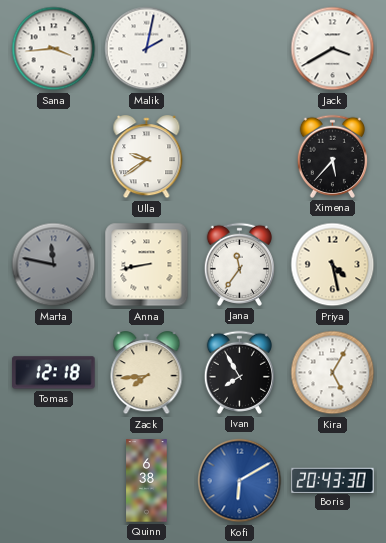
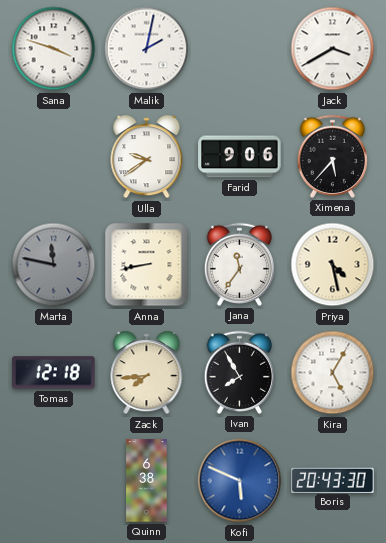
Sana: 3:44 -> 3:48
Farid: none -> 9:06
Kofi: 6:10 -> 5:49
